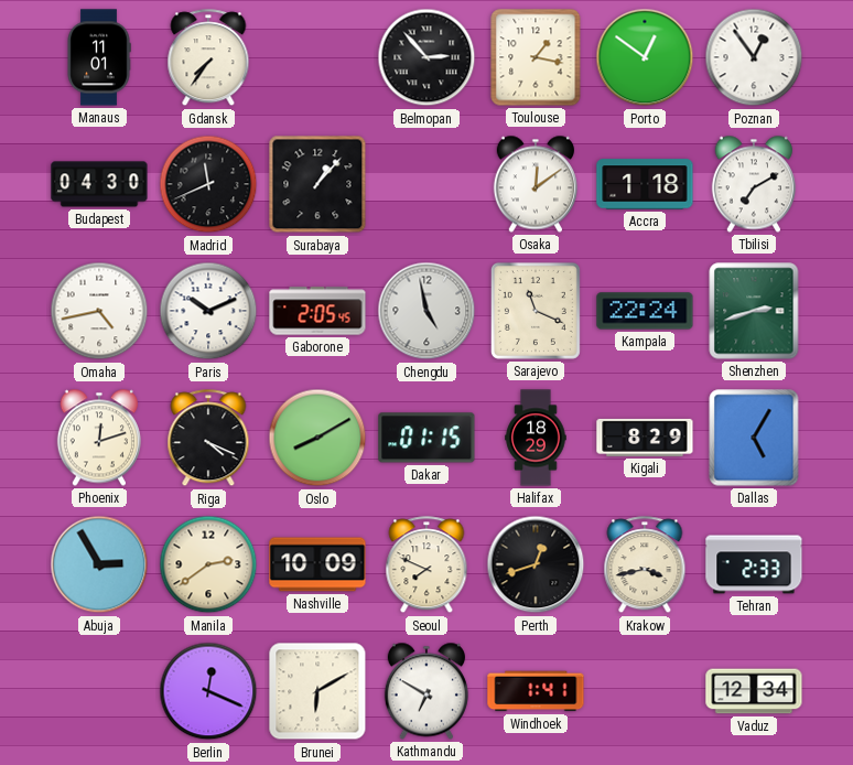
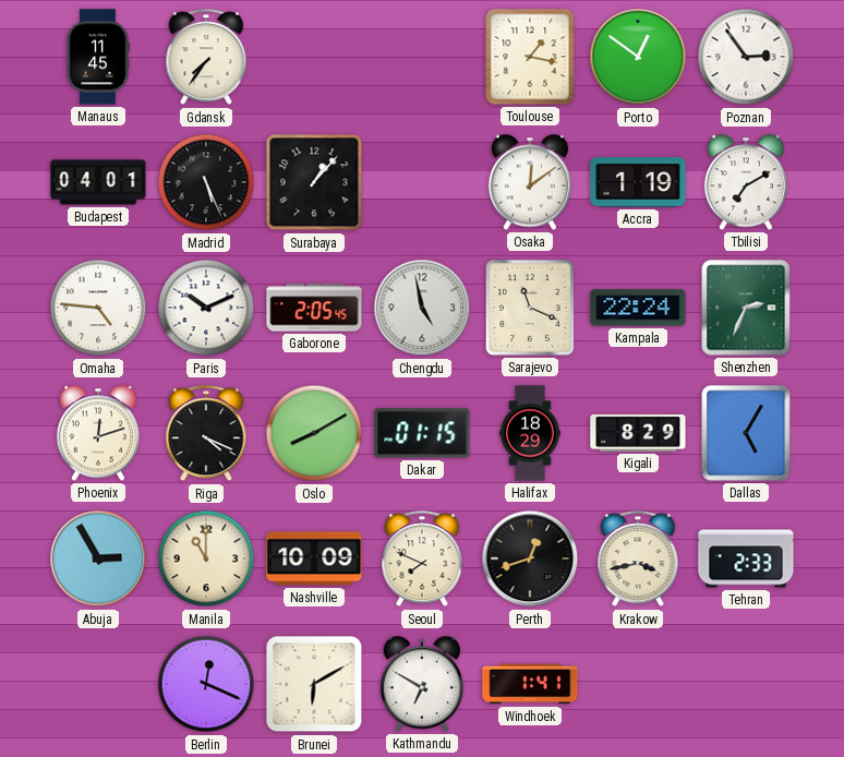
Manaus: 11:01 -> 11:45
Belmopan: 2:53 -> none
Poznan: 12:54 -> 2:54
Budapest: 04:30 -> 04:01
Madrid: 11:41 -> 5:26
Accra: 1:18 -> 1:19
Omaha: 4:43 -> 4:46
Shenzhen: 2:42 -> 2:34
Manila: 2:39 -> 11:00
Vaduz: 12:34 -> none
